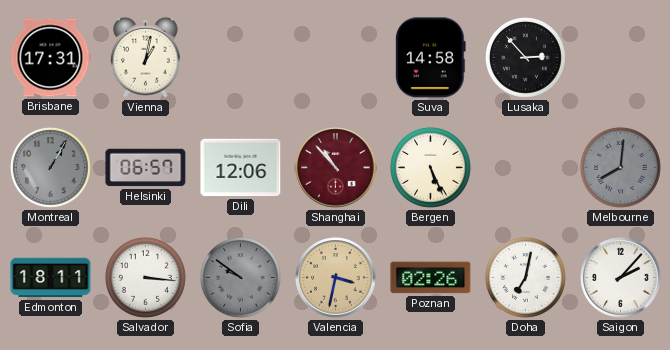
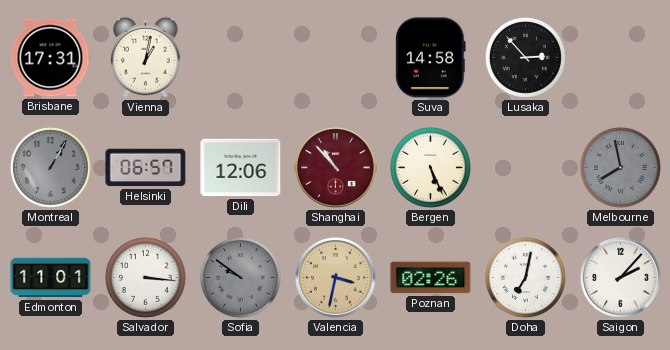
Melbourne: 8:01 -> 7:58
Edmonton: 18:11 -> 11:01
